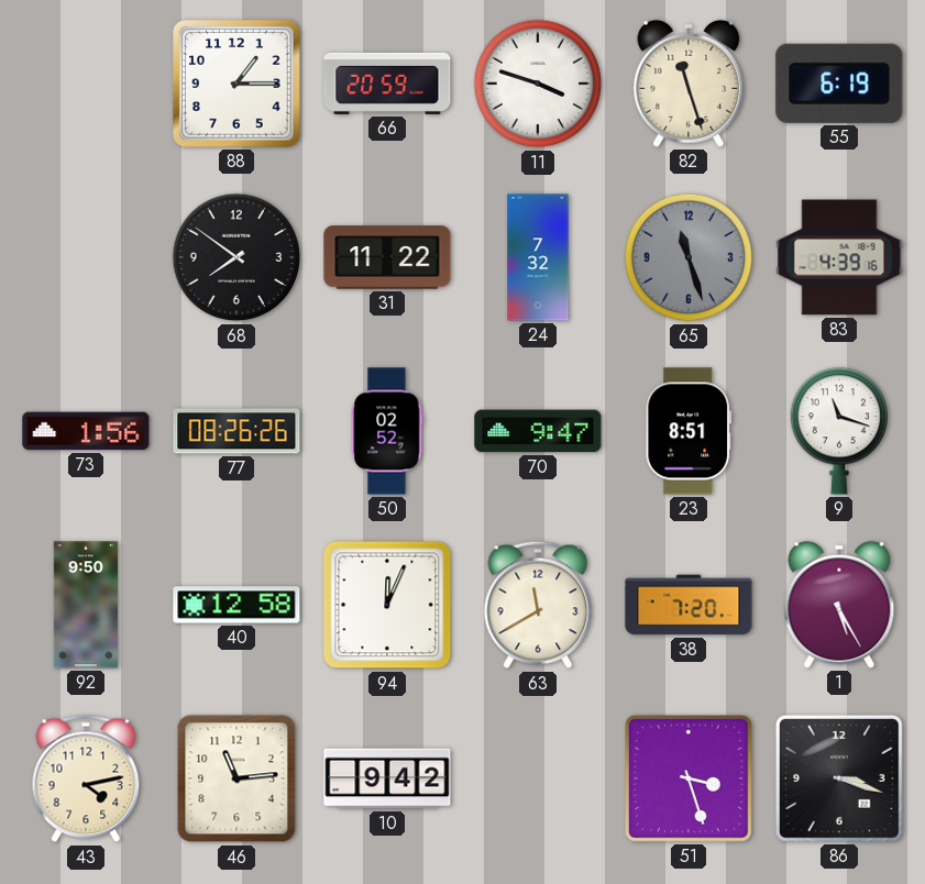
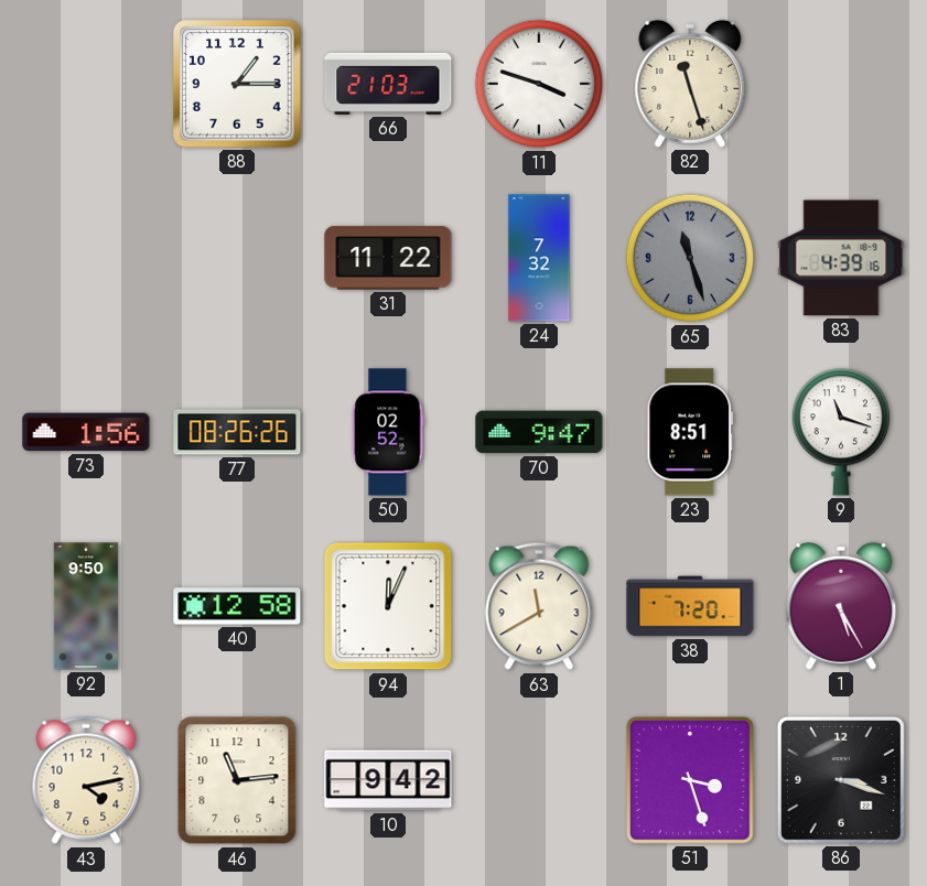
66: 20:59 -> 21:03
55: 6:19 -> none
68: 7:51 -> none
